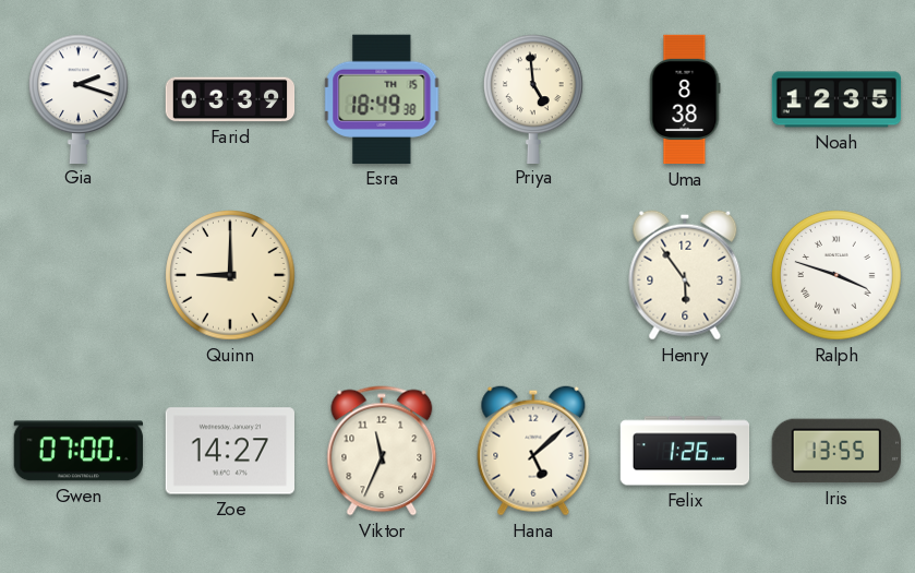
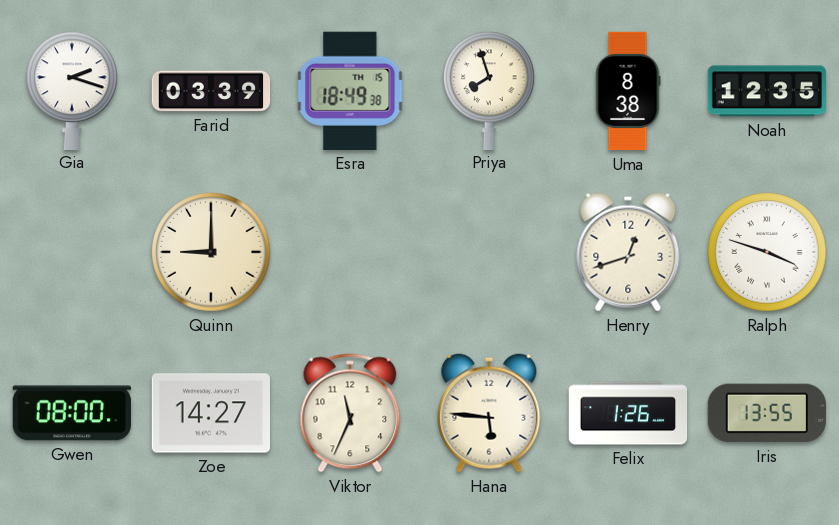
Priya: 4:59 -> 7:57
Henry: 5:54 -> 12:42
Gwen: 07:00 -> 08:00
Hana: 5:08 -> 5:46
